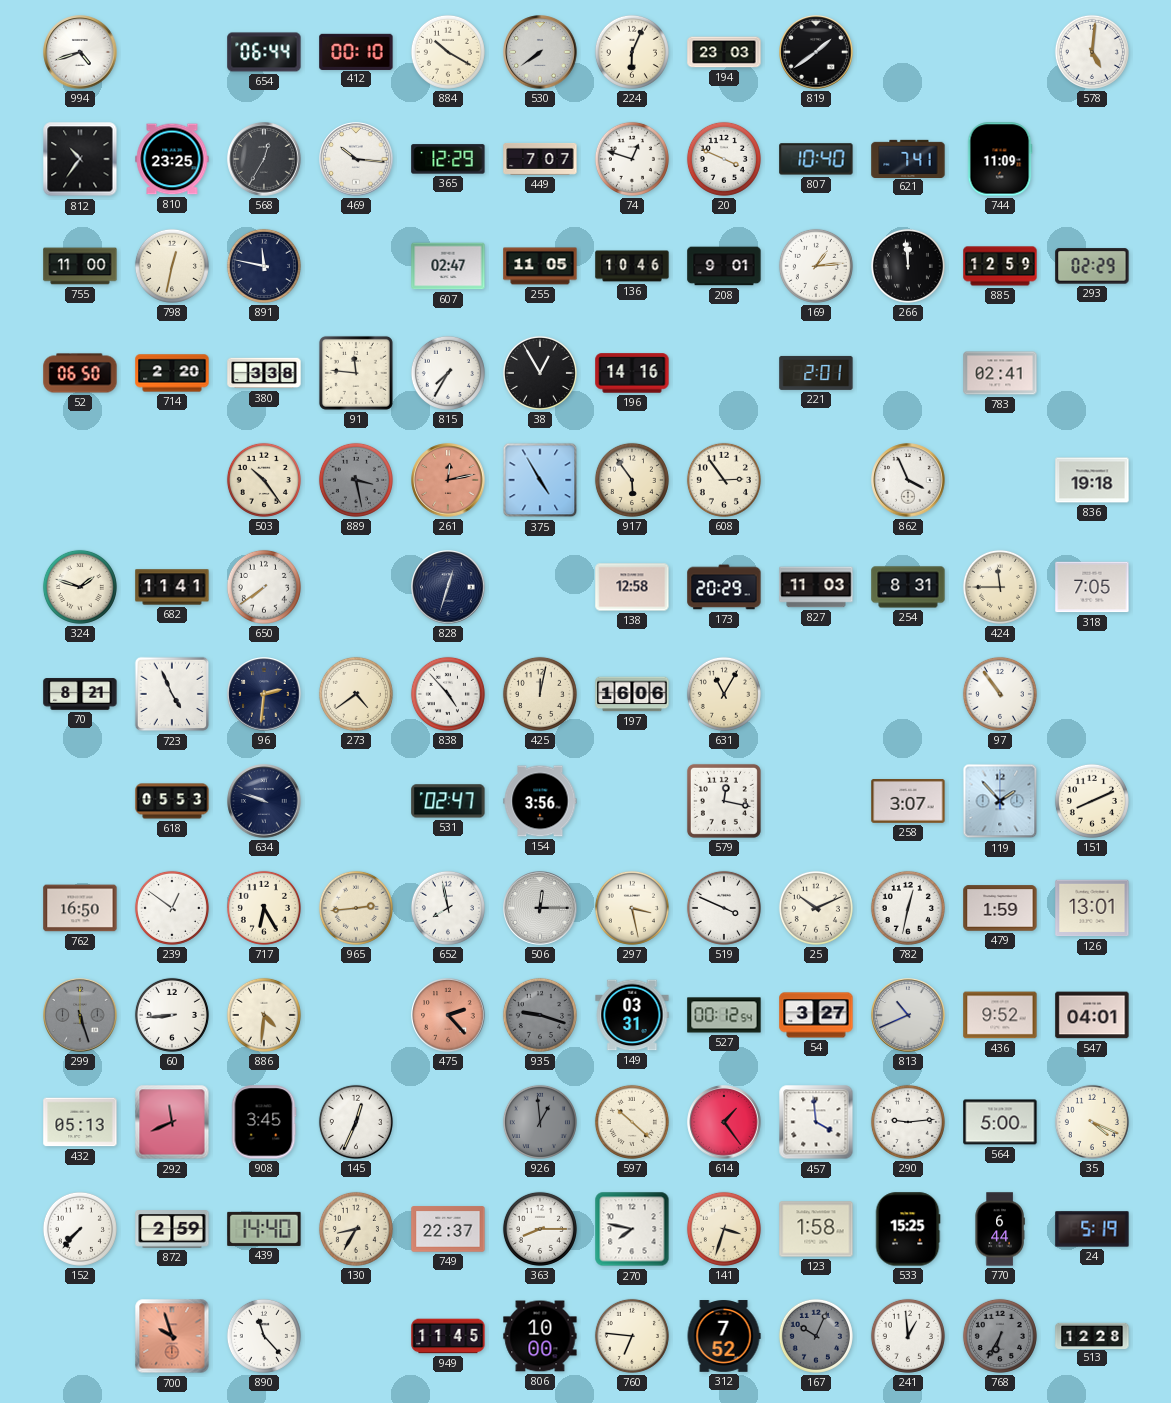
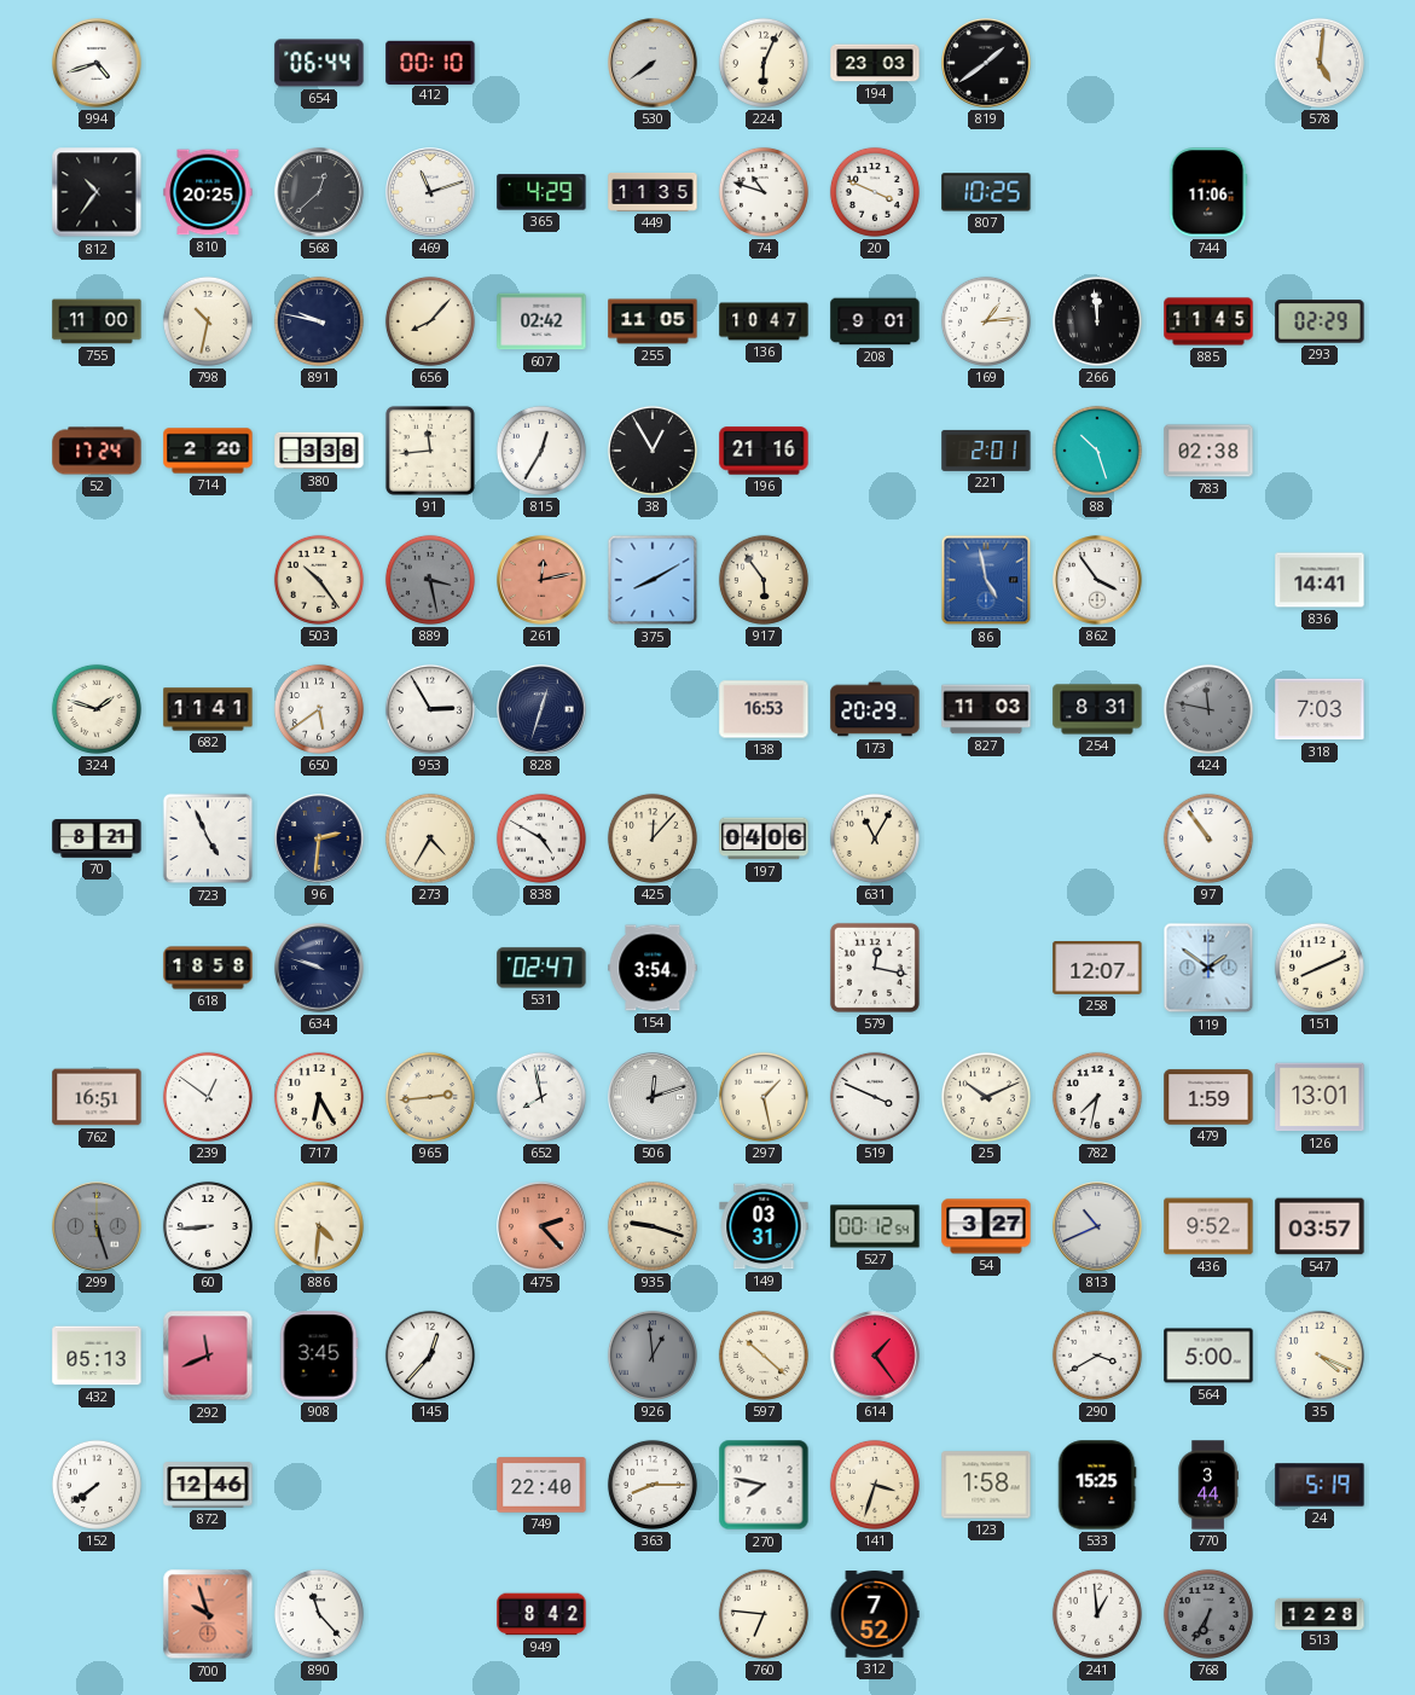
884: 10:20 -> none
810: 23:25 -> 20:25
568: 12:35 -> 12:38
469: 10:16 -> 11:12
365: 12:29 -> 4:29
449: 7:07 -> 11:35
74: 12:48 -> 10:48
807: 10:40 -> 10:25
621: 7:41 -> none
744: 11:09 -> 11:06
798: 12:32 -> 10:32
891: 11:47 -> 9:47
656: none -> 8:07
607: 02:47 -> 02:42
136: 10:46 -> 10:47
885: 12:59 -> 11:45
52: 06:50 -> 17:24
91: 11:46 -> 11:44
815: 7:35 -> 12:35
196: 14:16 -> 21:16
88: none -> 10:27
783: 02:41 -> 02:38
375: 4:55 -> 8:10
608: 2:54 -> none
86: none -> 4:58
862: 3:56 -> 3:54
836: 19:18 -> 14:41
650: 7:39 -> 5:39
953: none -> 2:55
138: 12:58 -> 16:53
424: 11:45 -> 11:47
424 dial: cream -> grey
318: 7:05 -> 7:03
273: 4:39 -> 4:35
838: 4:53 -> 4:50
425: 12:02 -> 12:07
197: 16:06 -> 04:06
618: 05:53 -> 18:58
154: 3:56 -> 3:54
258: 3:07 -> 12:07
119: 1:53 -> 1:51
762: 16:50 -> 16:51
506: 12:15 -> 12:12
297: 3:28 -> 1:28
782: 12:32 -> 7:32
935 dial: grey -> cream
547: 04:01 -> 03:57
145: 12:34 -> 12:37
457: 3:59 -> none
290: 9:14 -> 3:40
152: 7:37 -> 7:39
872: 2:59 -> 12:46
439: 14:40 -> none
130: 8:35 -> none
749: 22:37 -> 22:40
770: 6:44 -> 3:44
949: 11:45 -> 8:42
806: 10:00 -> none
167: 10:04 -> none
